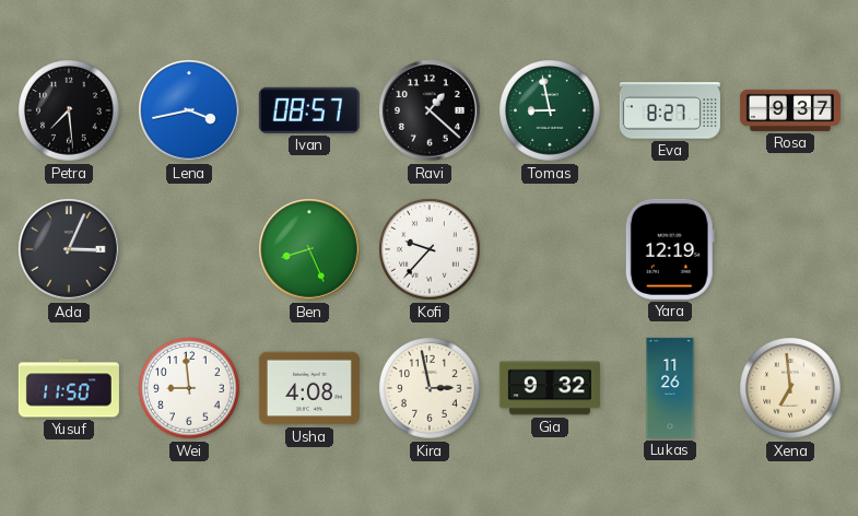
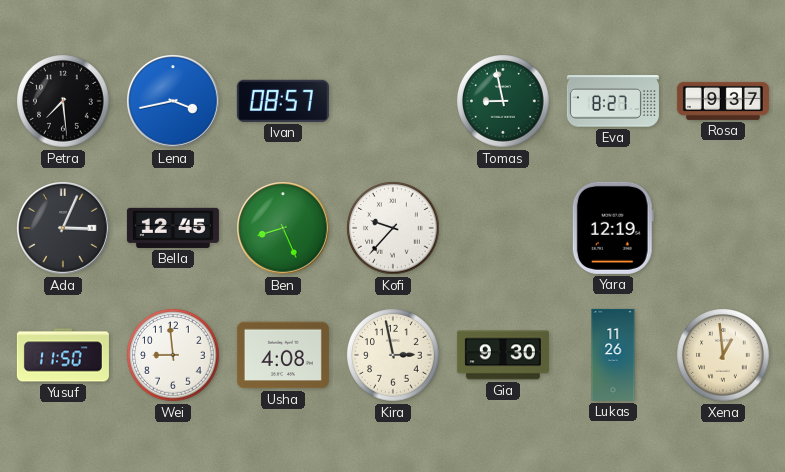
Ravi: 1:22 -> none
Bella: none -> 12:45
Gia: 9:32 -> 9:30
Xena: 6:59 -> 12:59
